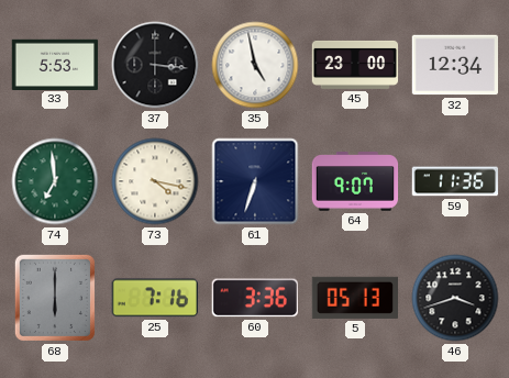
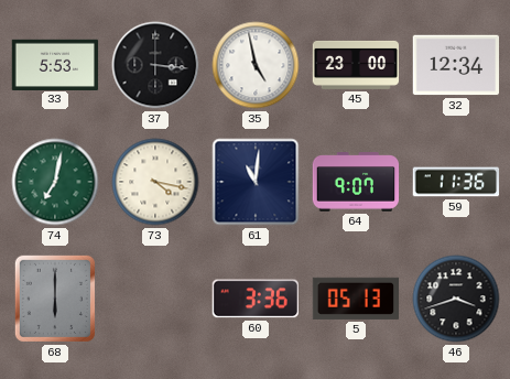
74: 6:59 -> 7:02
61: 6:33 -> 11:01
25: 7:16 -> none
